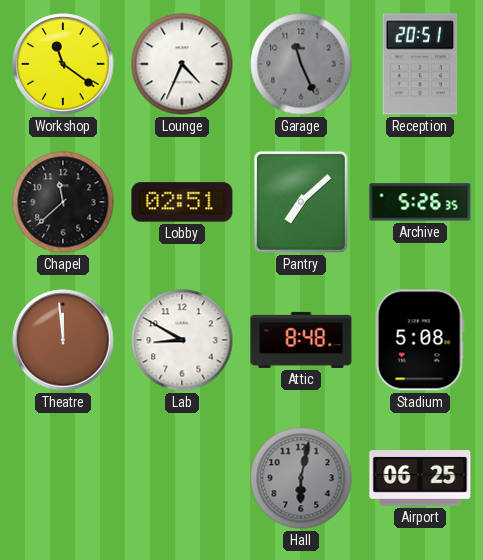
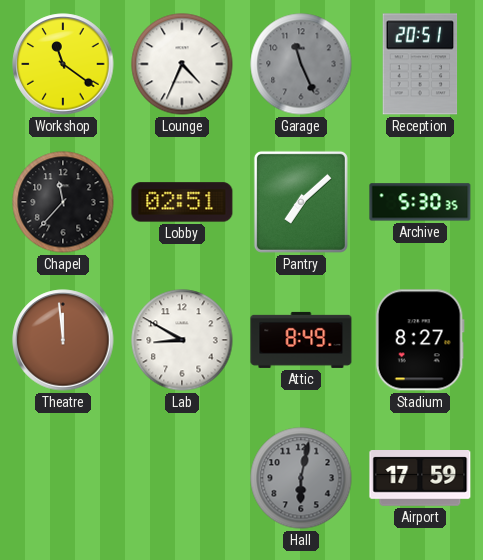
Chapel: 11:38 -> 11:37
Archive: 5:26 -> 5:30
Attic: 8:48 -> 8:49
Stadium: 5:08 -> 8:27
Airport: 06:25 -> 17:59
